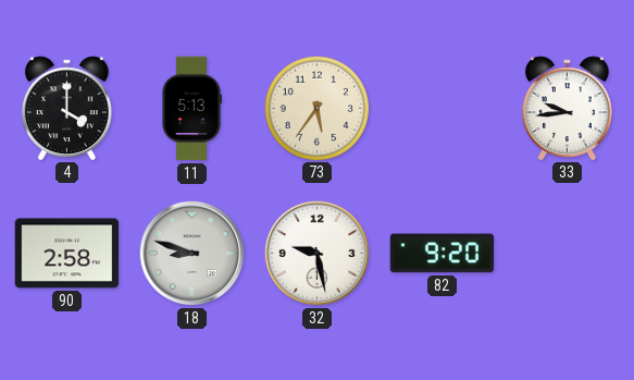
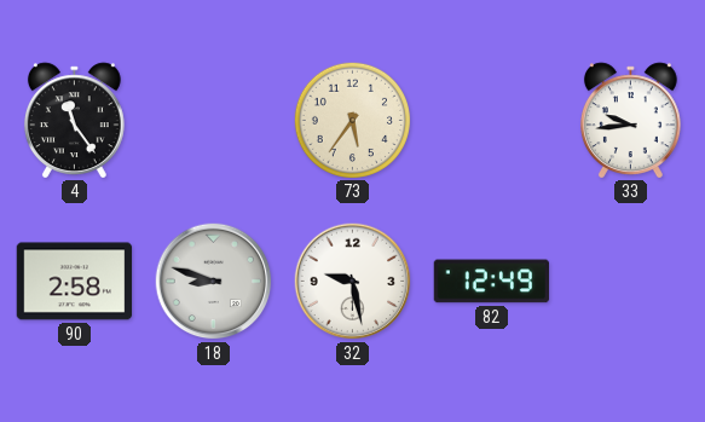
4: 4:00 -> 11:24
11: 5:13 -> none
82: 9:20 -> 12:49
